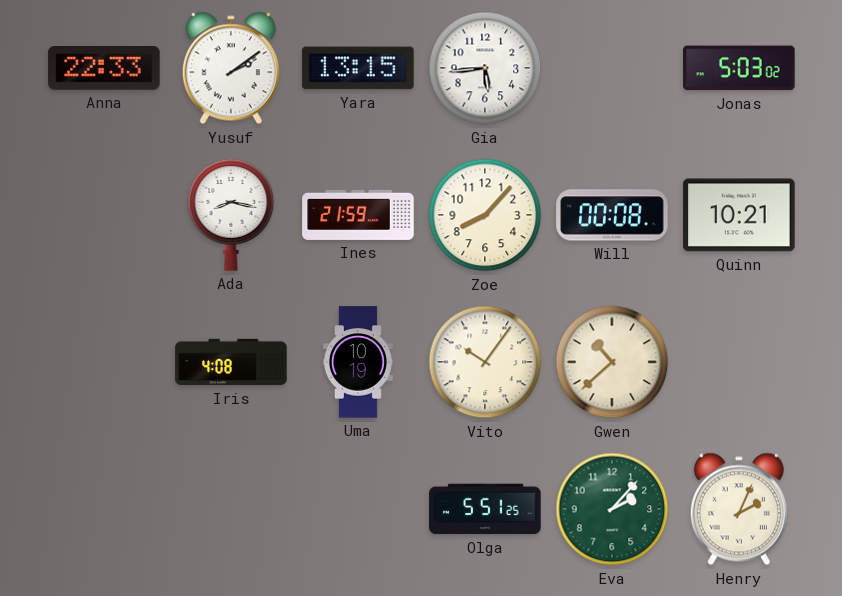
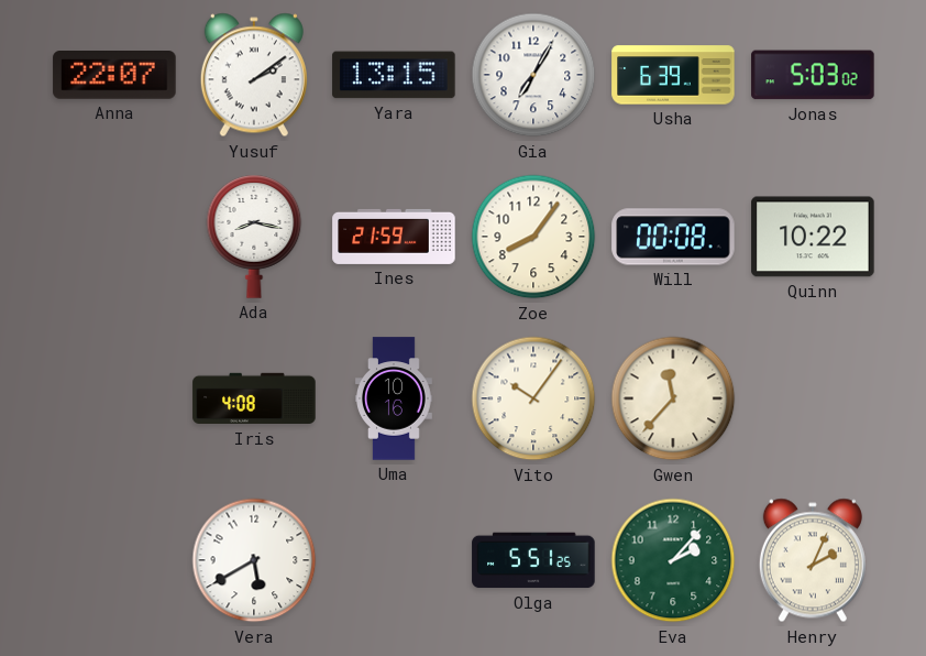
Anna: 22:33 -> 22:07
Gia: 5:44 -> 7:05
Usha: none -> 6:39
Zoe: 8:07 -> 8:06
Quinn: 10:21 -> 10:22
Uma: 10:19 -> 10:16
Gwen: 10:38 -> 11:37
Vera: none -> 5:40
